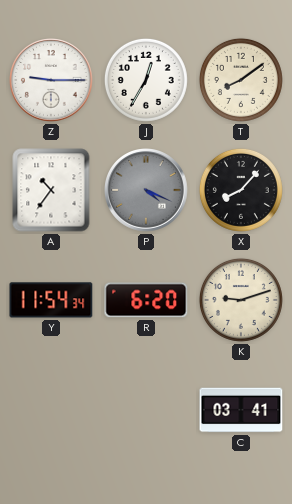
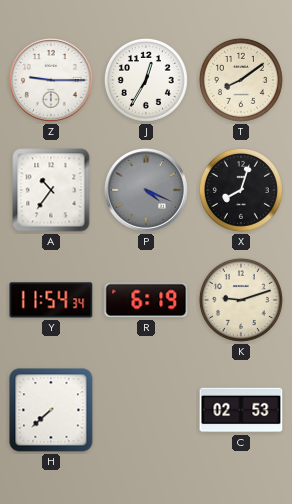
X: 8:07 -> 8:03
R: 6:20 -> 6:19
H: none -> 7:38
C: 03:41 -> 02:53
